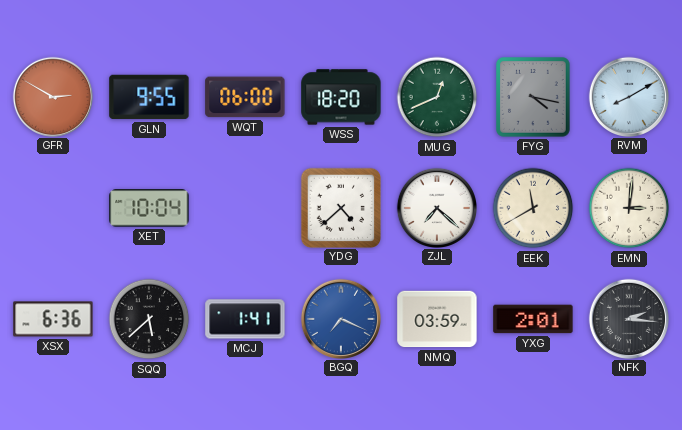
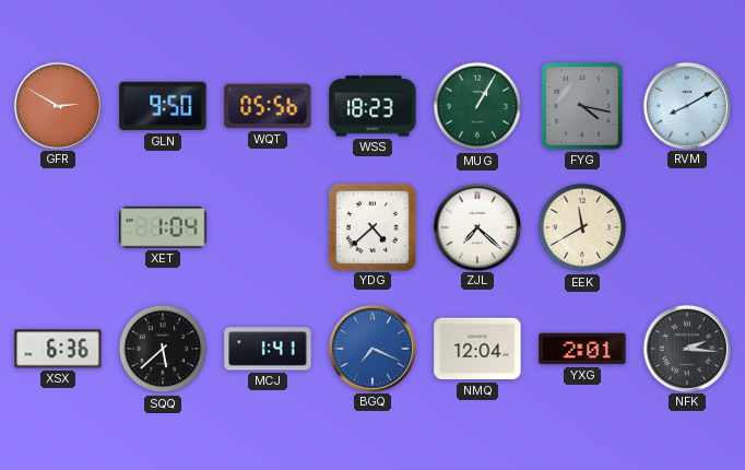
GLN: 9:55 -> 9:50
WQT: 06:00 -> 05:56
WSS: 18:20 -> 18:23
MUG: 12:41 -> 1:05
XET: 10:04 -> 1:04
EMN: 3:01 -> none
NMQ: 03:59 -> 12:04
